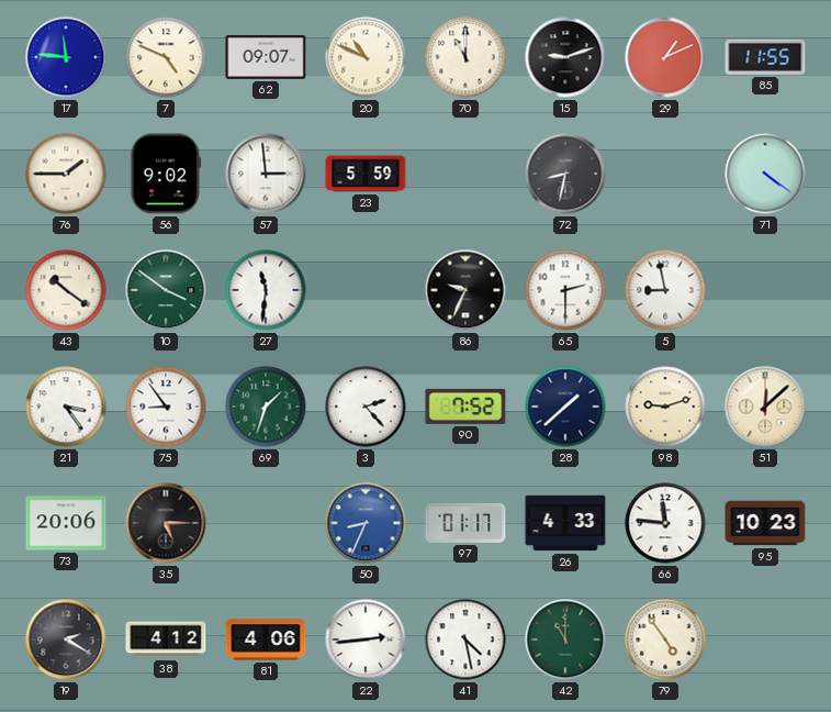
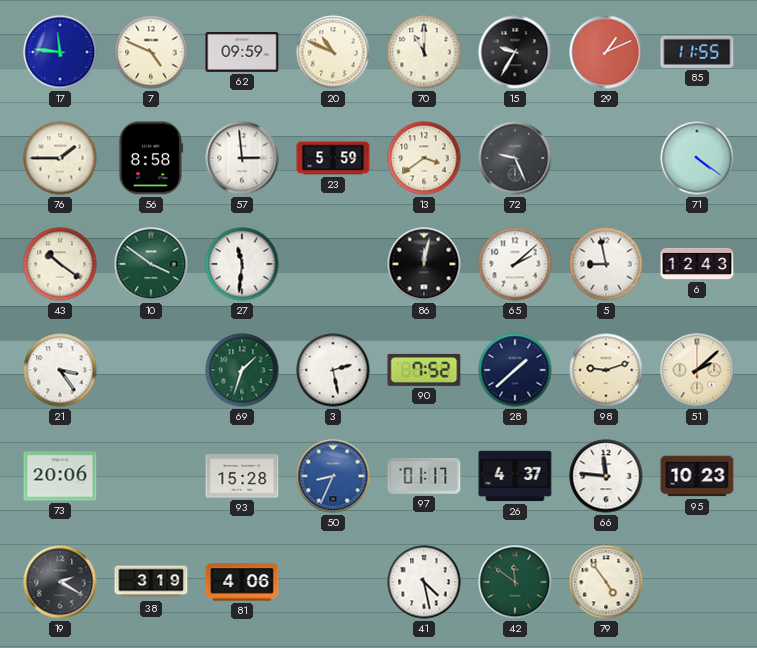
62: 09:07 -> 09:59
15: 9:12 -> 9:35
56: 9:02 -> 8:58
13: none -> 3:39
72: 8:32 -> 9:26
86: 9:34 -> 12:02
65: 2:30 -> 2:08
6: none -> 12:43
75: 8:54 -> none
3: 2:23 -> 2:28
51: 12:08 -> 2:08
35: 5:15 -> none
93: none -> 15:28
26: 4:33 -> 4:37
38: 4:12 -> 3:19
22: 2:44 -> none
42: 11:00 -> 11:51
